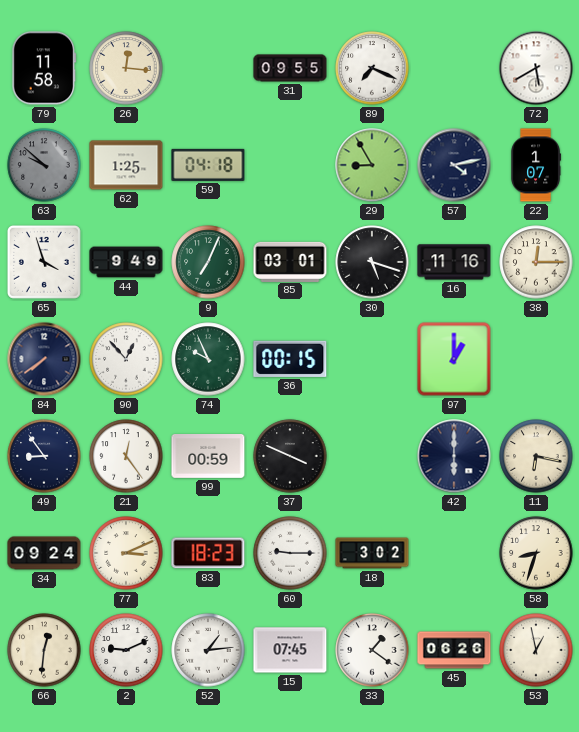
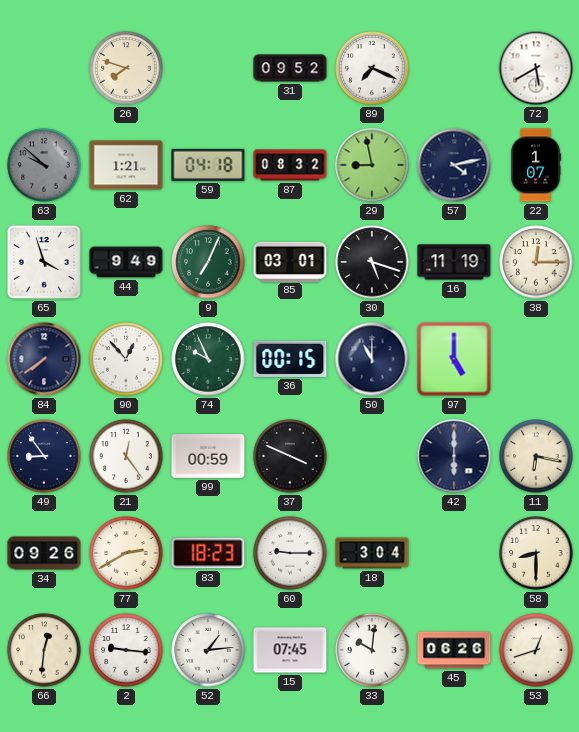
79: 11:58 -> none
26: 12:16 -> 7:48
31: 09:55 -> 09:52
62: 1:25 -> 1:21
87: none -> 08:32
29: 8:55 -> 8:58
16: 11:16 -> 11:19
50: none -> 11:00
97: 1:00 -> 5:00
34: 09:24 -> 09:26
77: 3:11 -> 2:40
18: 3:02 -> 3:04
58: 8:33 -> 8:30
2: 9:11 -> 9:16
33: 1:21 -> 10:01
53: 12:58 -> 12:42
